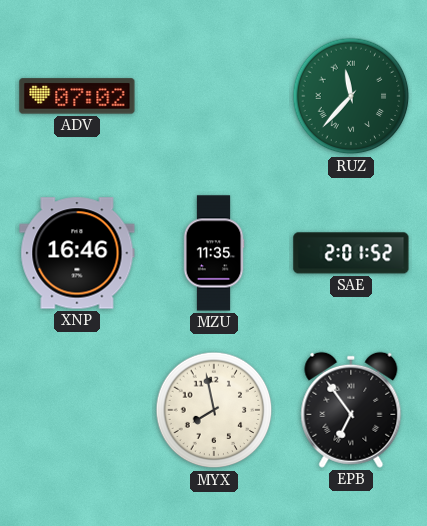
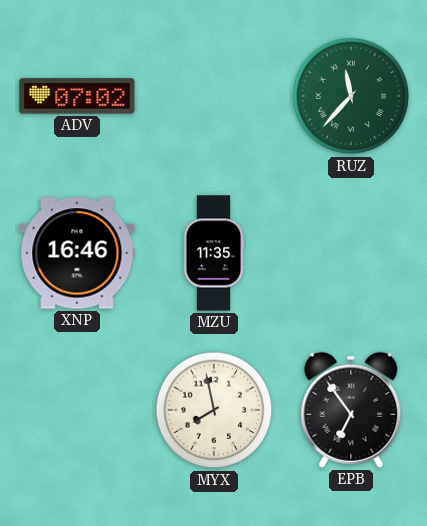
SAE: 2:01 -> none
